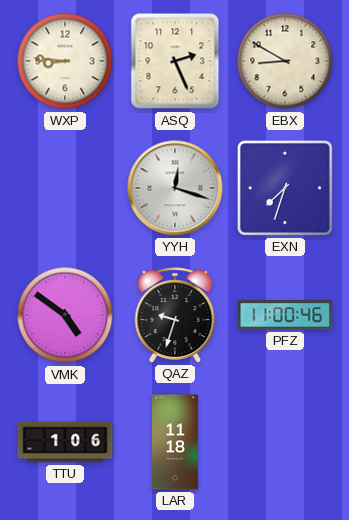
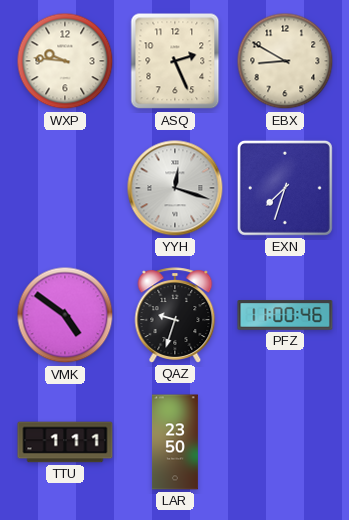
WXP: 8:46 -> 9:46
TTU: 1:06 -> 1:11
LAR: 11:18 -> 23:50
